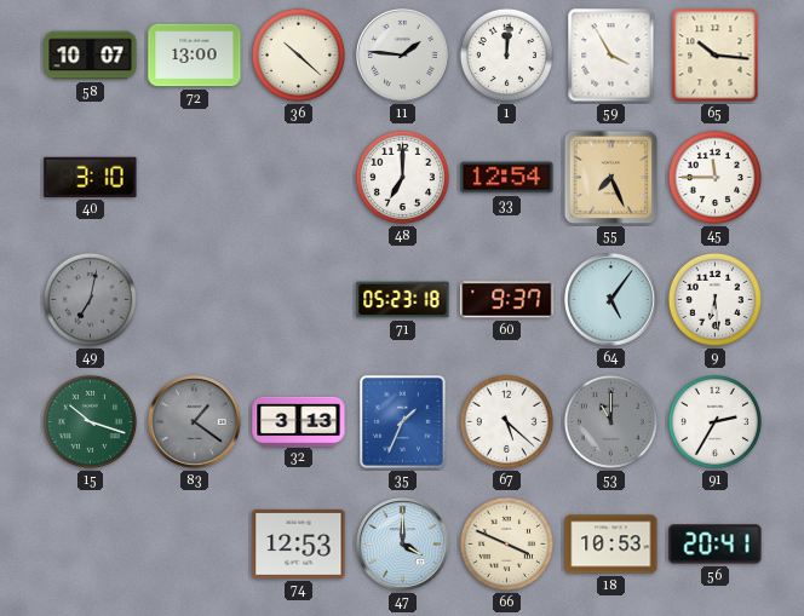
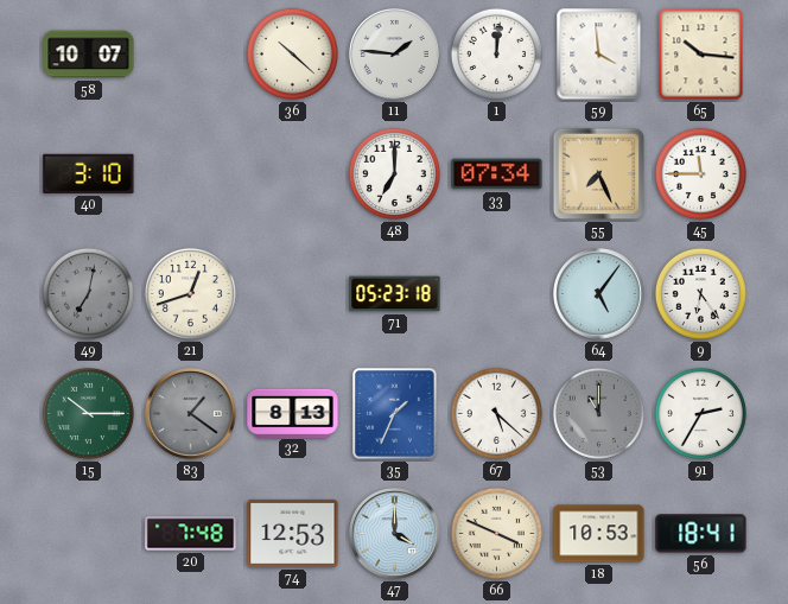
72: 13:00 -> none
59: 3:55 -> 3:59
33: 12:54 -> 07:34
21: none -> 12:42
60: 9:37 -> none
9: 6:29 -> 6:24
15: 10:18 -> 10:15
32: 3:13 -> 8:13
20: none -> 7:48
56: 20:41 -> 18:41
